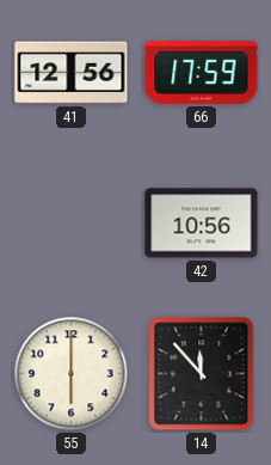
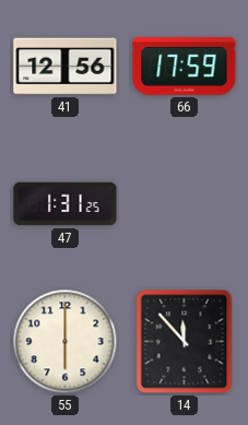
47: none -> 1:31
42: 10:56 -> none
